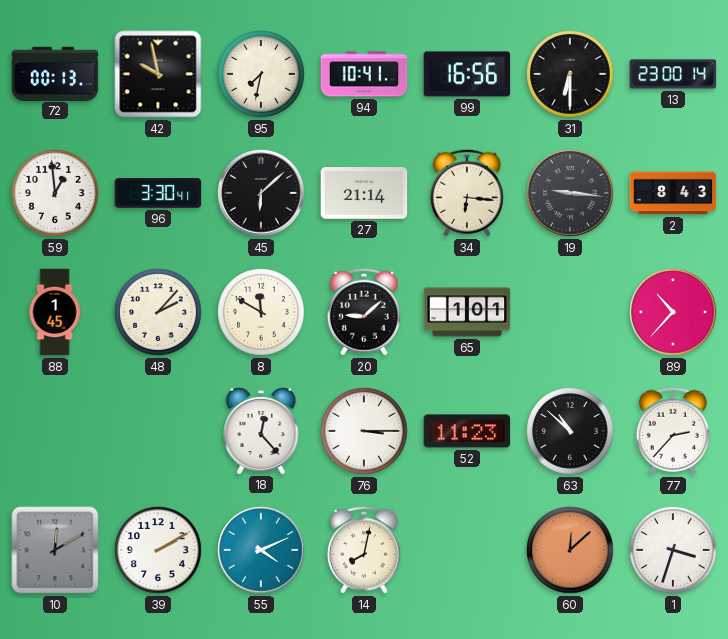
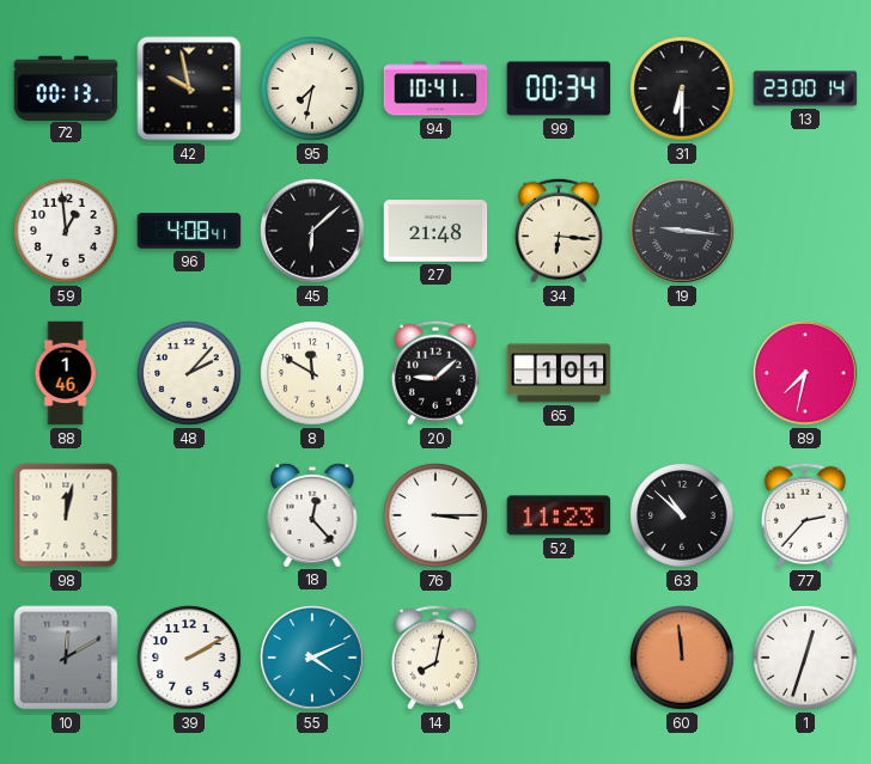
99: 16:56 -> 00:34
96: 3:30 -> 4:08
27: 21:14 -> 21:48
2: 8:43 -> none
88: 1:45 -> 1:46
89: 10:37 -> 7:32
98: none -> 12:02
60: 12:08 -> 11:59
1: 3:33 -> 12:33
